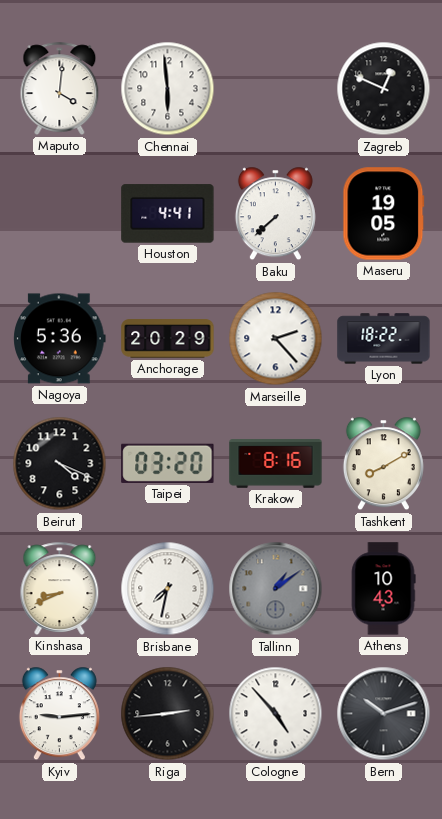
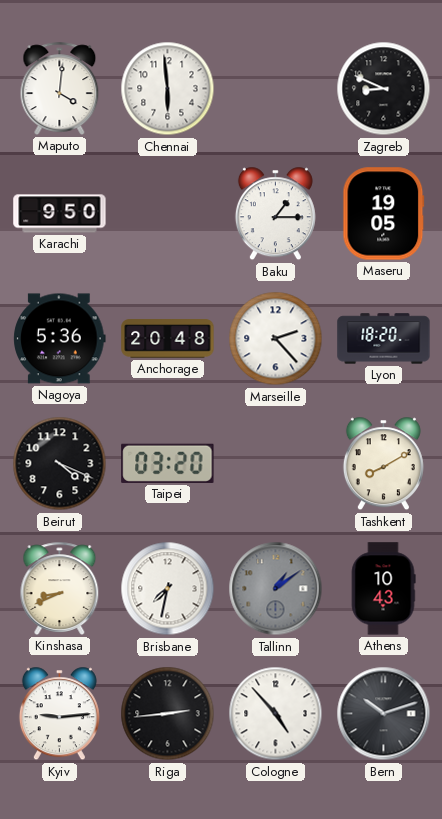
Zagreb: 12:49 -> 8:49
Karachi: none -> 9:50
Houston: 4:41 -> none
Baku: 7:38 -> 1:15
Anchorage: 20:29 -> 20:48
Lyon: 18:22 -> 18:20
Krakow: 8:16 -> none
